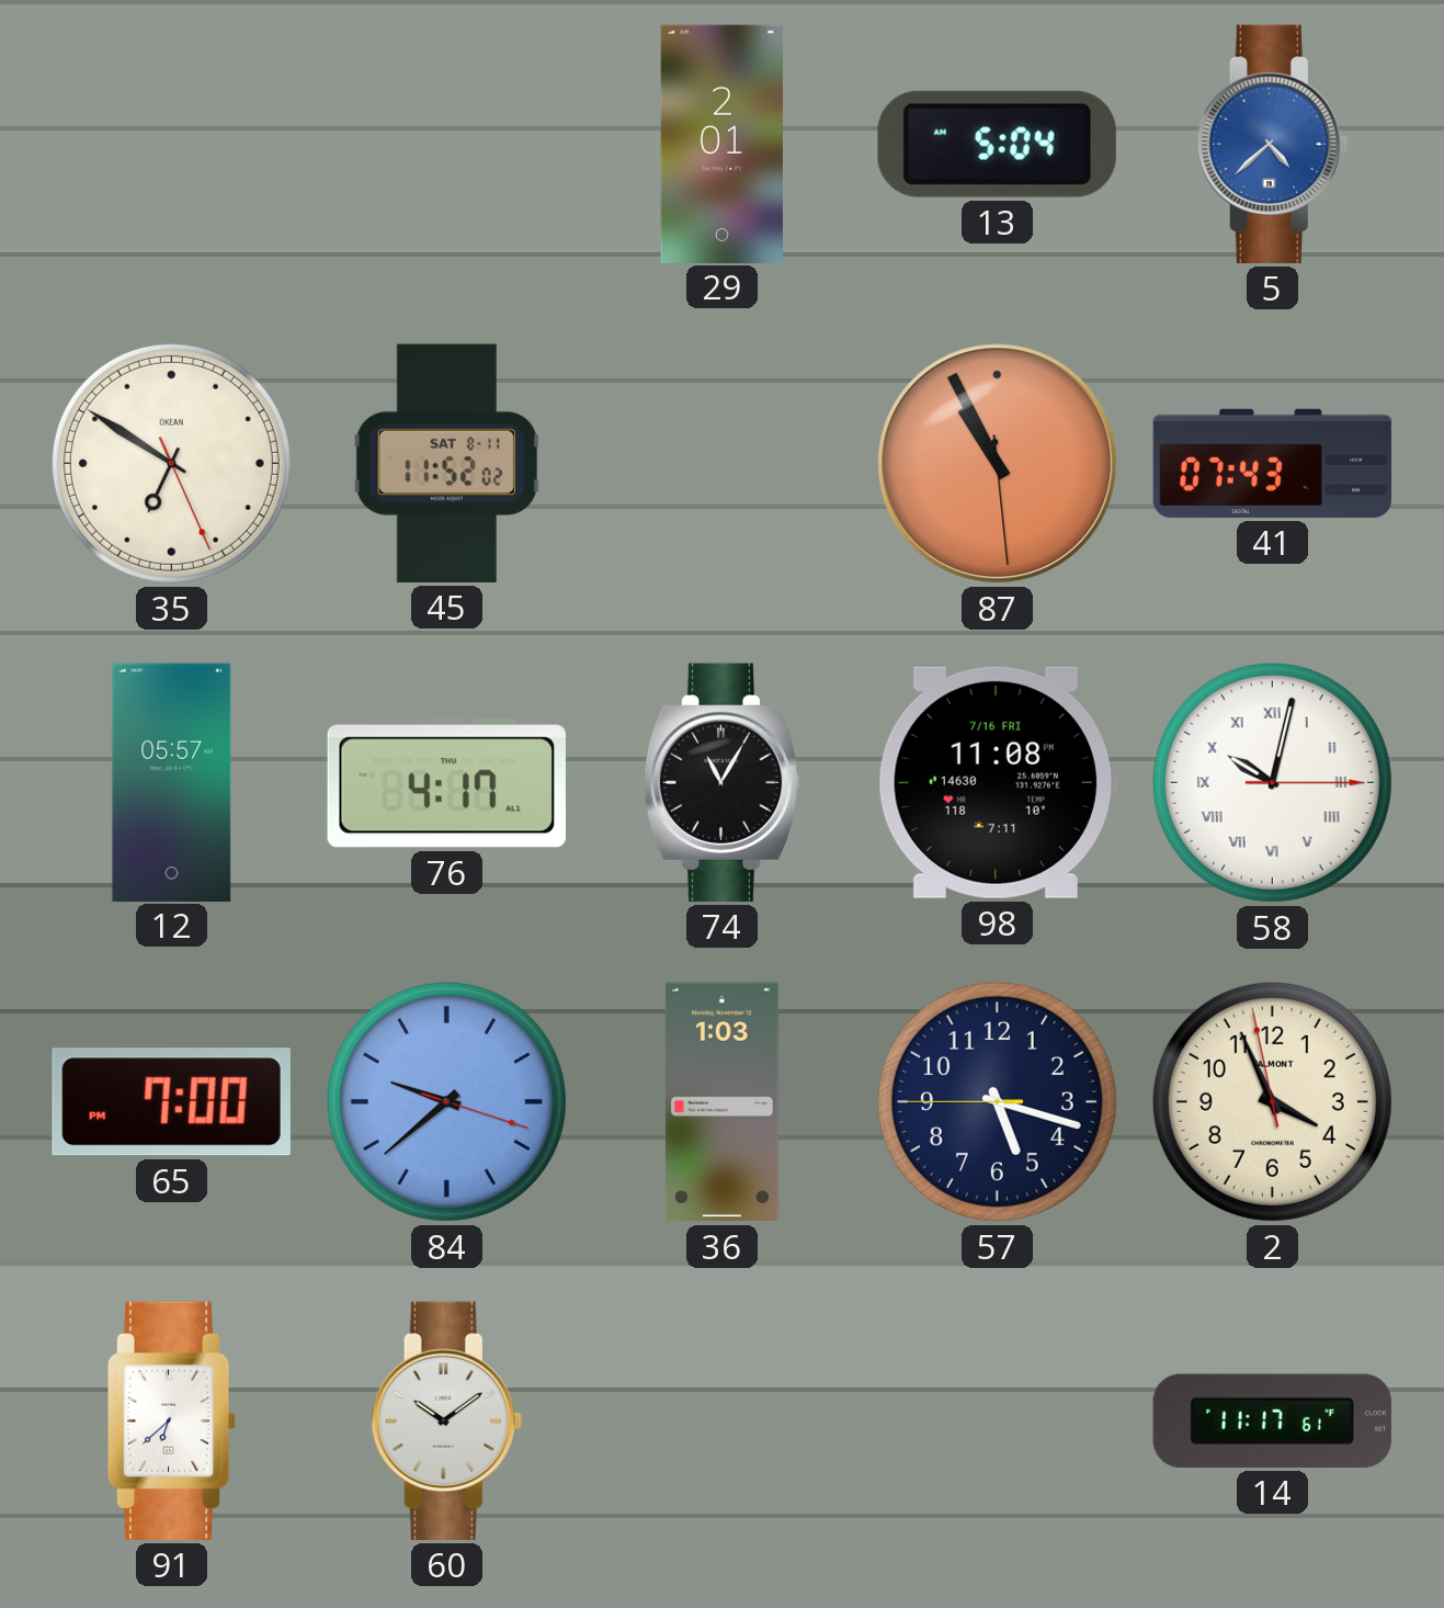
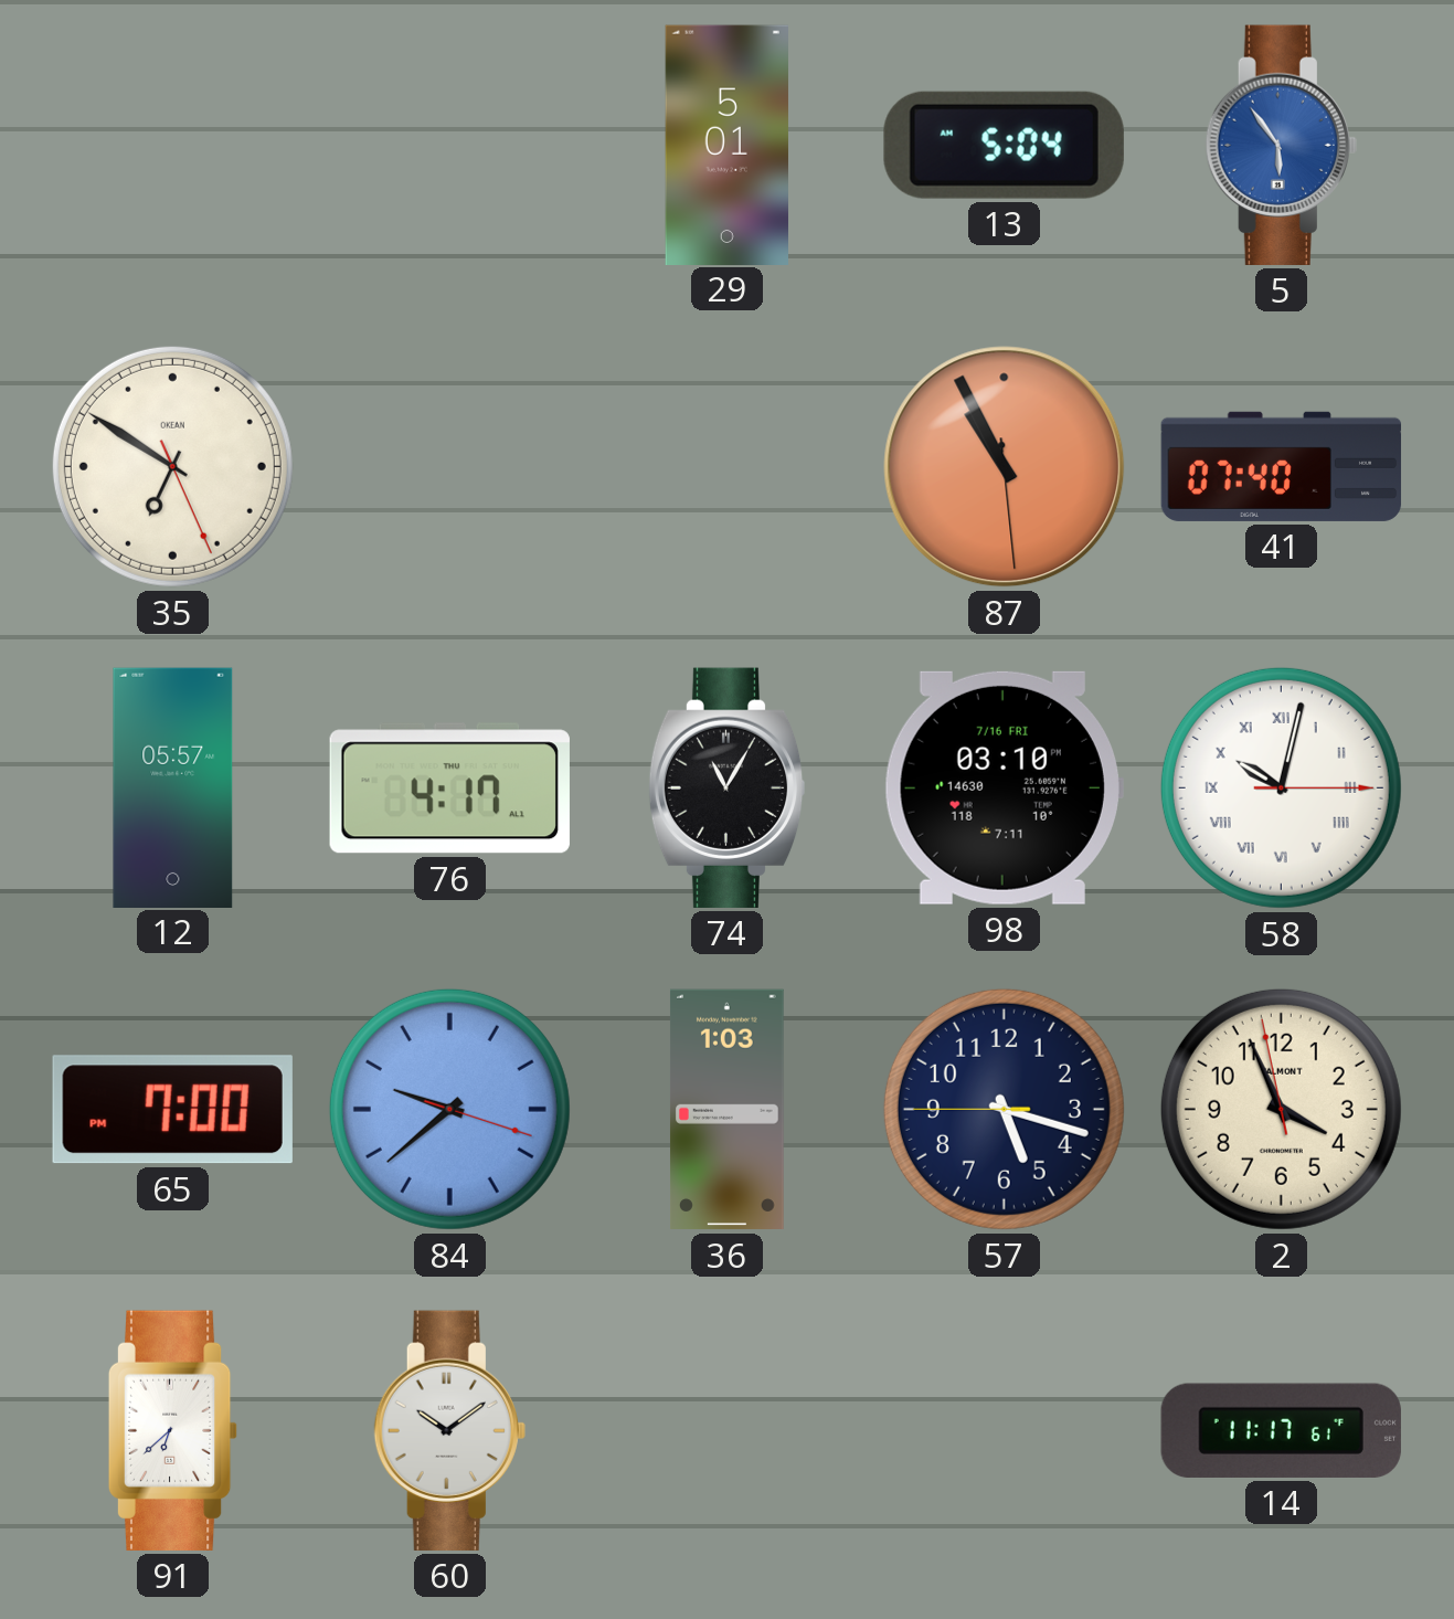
29: 2:01 -> 5:01
5: 4:38 -> 5:54
45: 11:52 -> none
41: 07:43 -> 07:40
98: 11:08 -> 03:10
